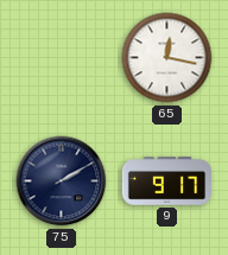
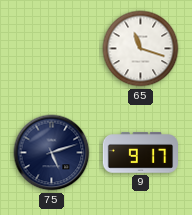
65: 12:17 -> 11:18
75: 2:10 -> 5:12
